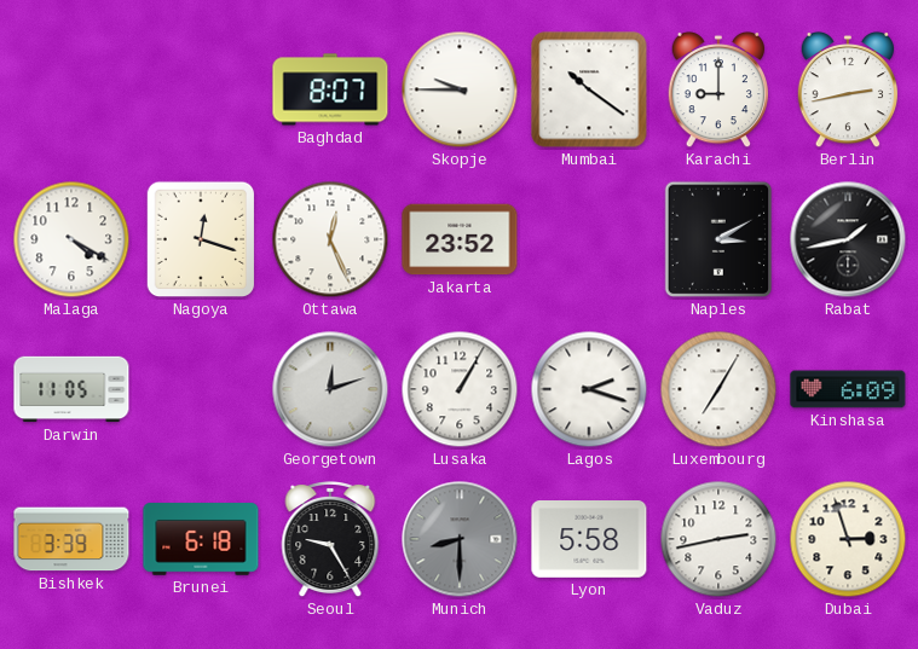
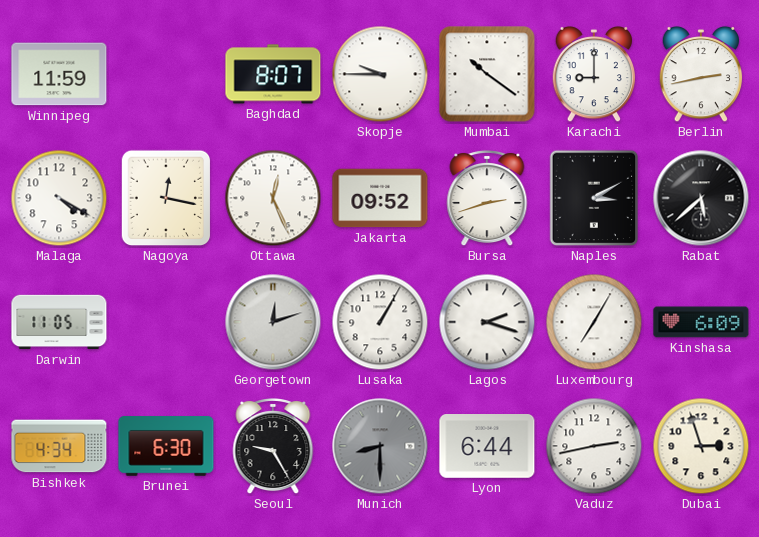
Winnipeg: none -> 11:59
Nagoya: 12:18 -> 12:17
Jakarta: 23:52 -> 09:52
Bursa: none -> 2:42
Rabat: 1:43 -> 5:38
Bishkek: 3:39 -> 4:34
Brunei: 6:18 -> 6:30
Lyon: 5:58 -> 6:44
